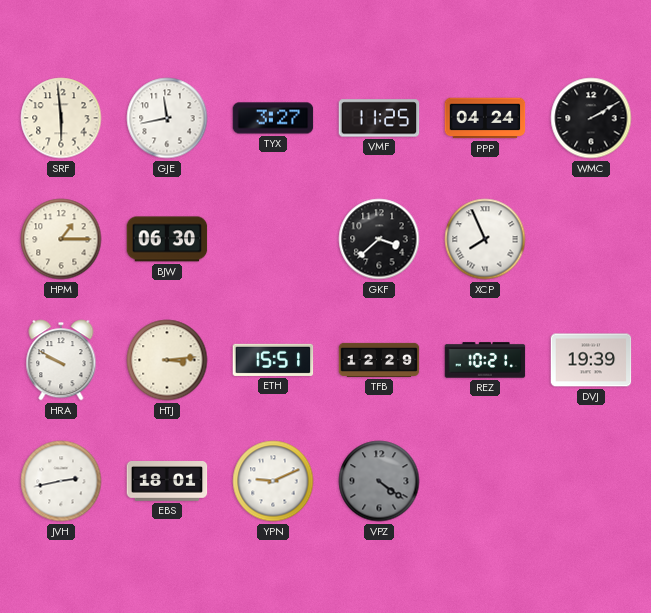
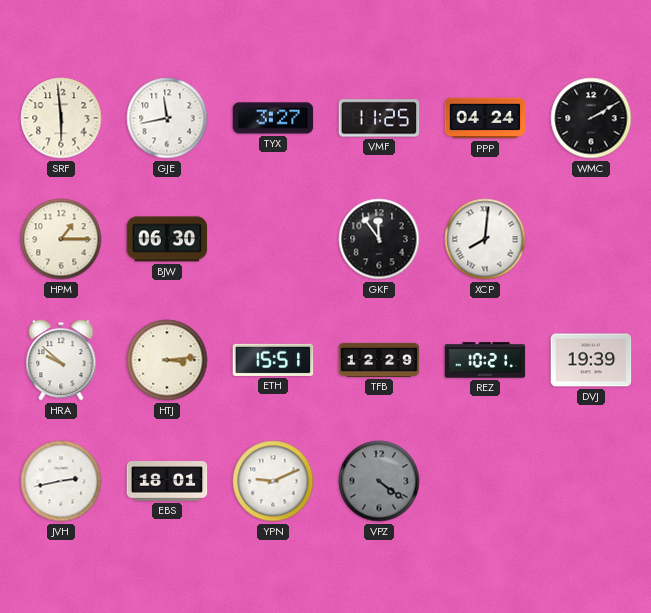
GKF: 3:38 -> 11:54
XCP: 7:56 -> 8:01
HRA: 9:50 -> 9:52
